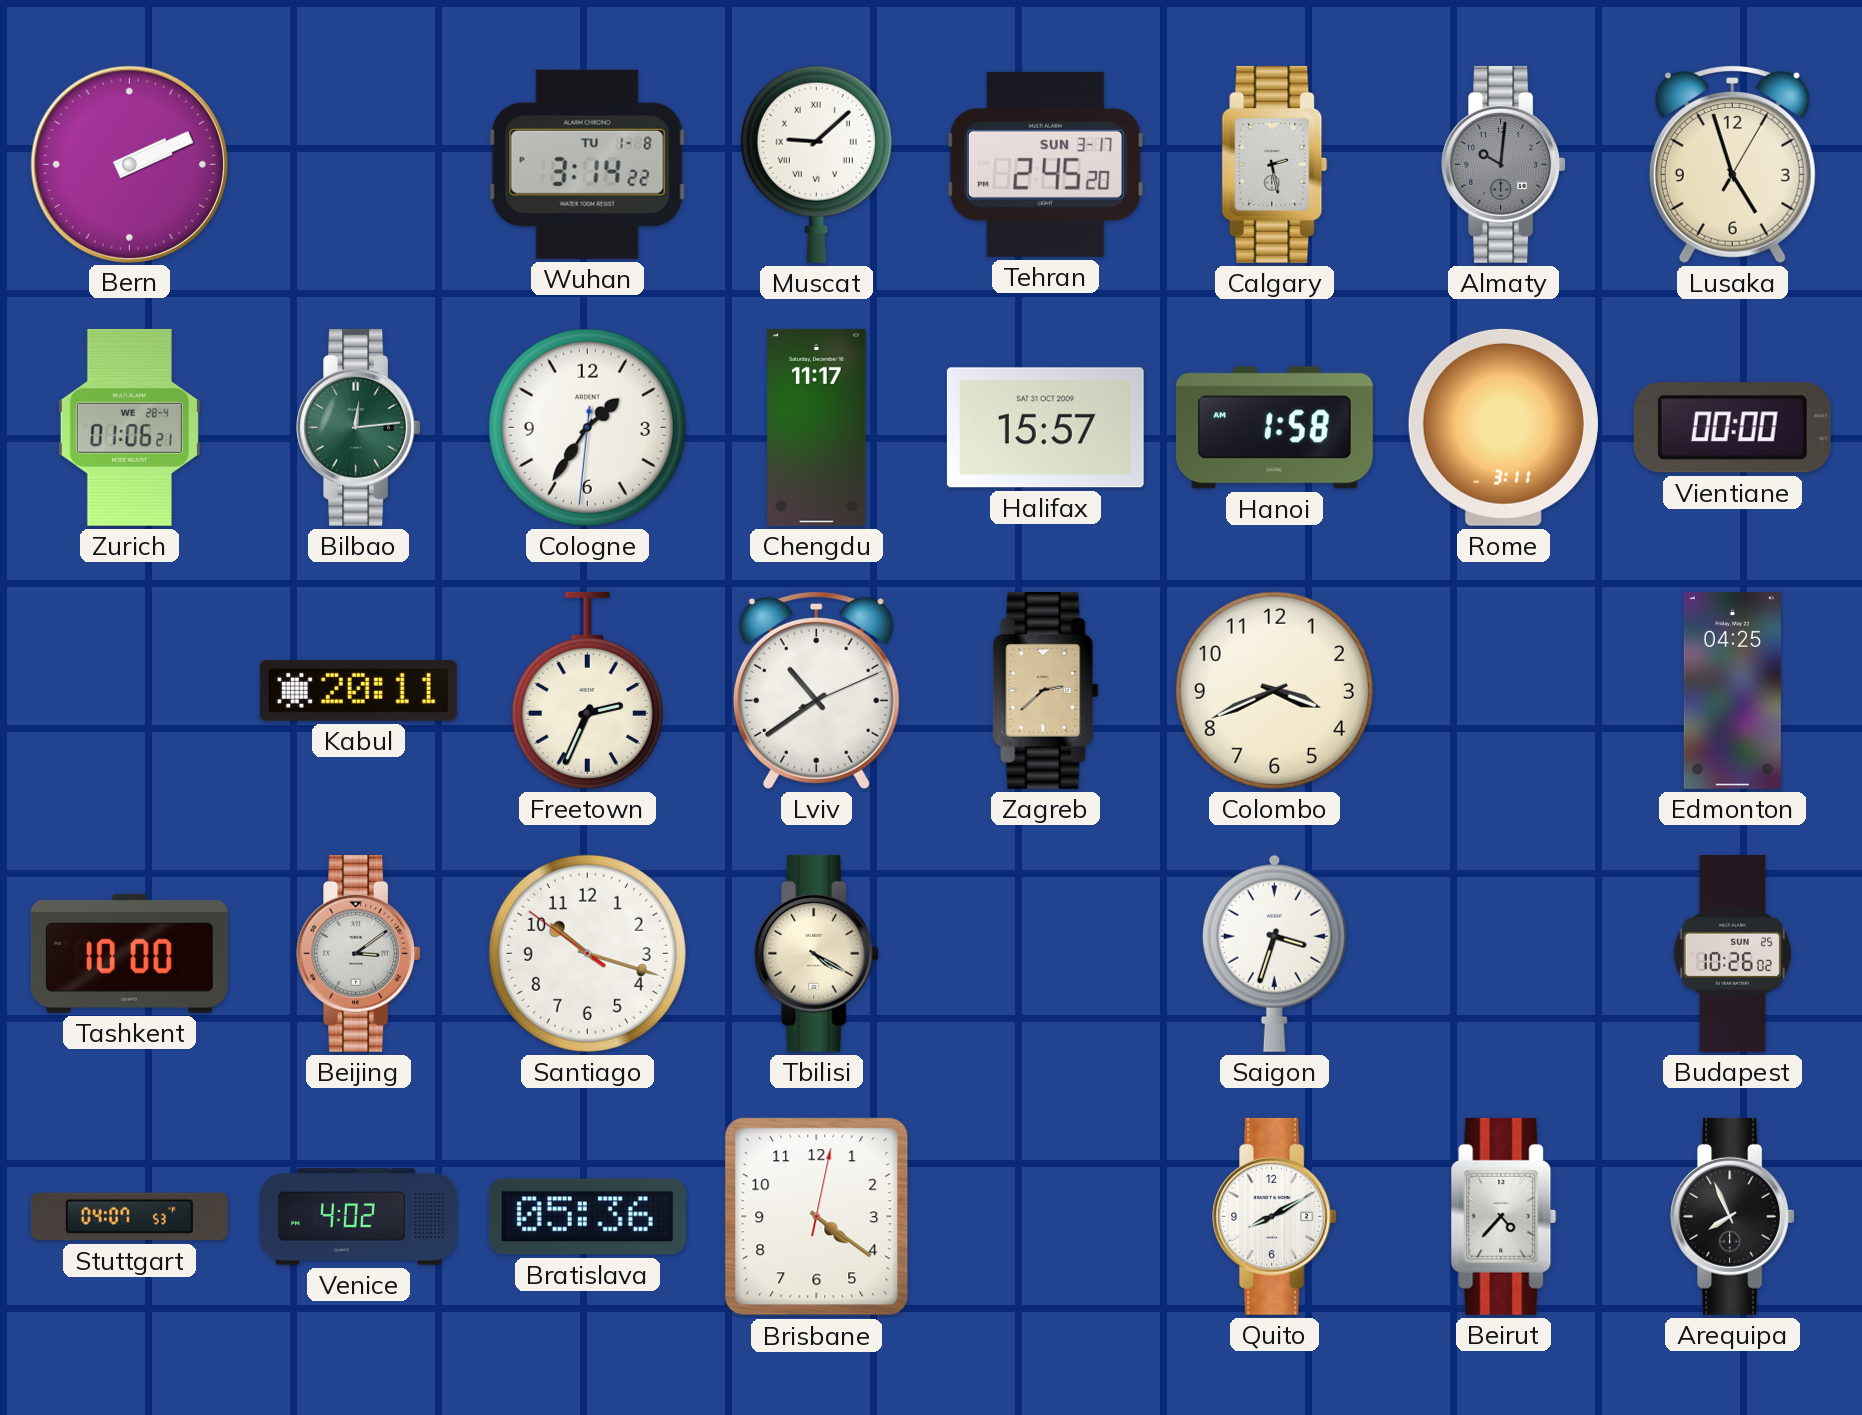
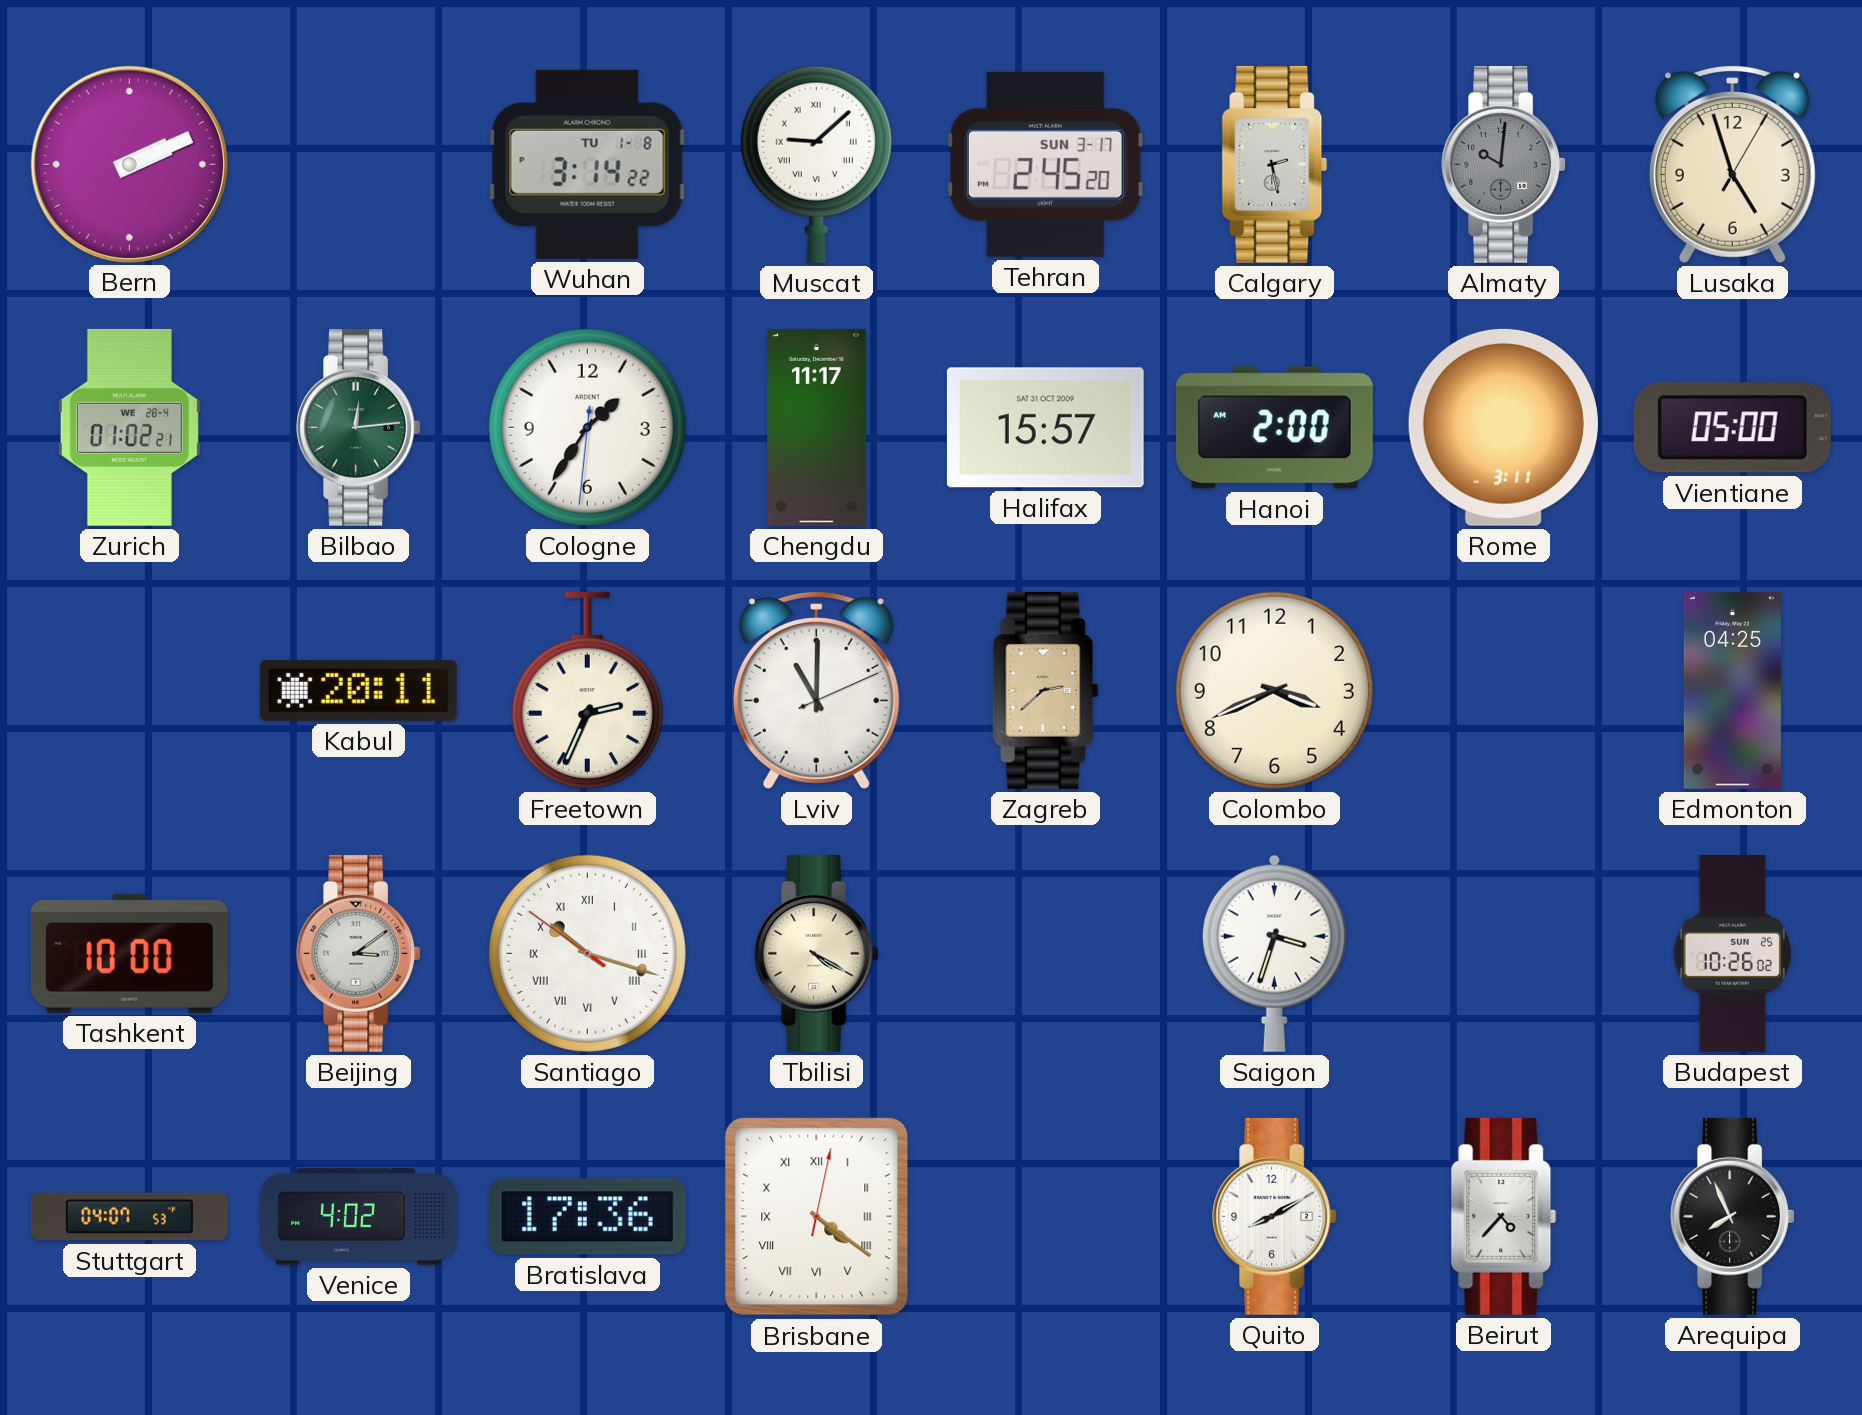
Zurich: 01:06 -> 01:02
Hanoi: 1:58 -> 2:00
Vientiane: 00:00 -> 05:00
Lviv: 10:39 -> 11:00
Santiago numerals: Arabic -> Roman
Bratislava: 05:36 -> 17:36
Brisbane numerals: Arabic -> Roman
